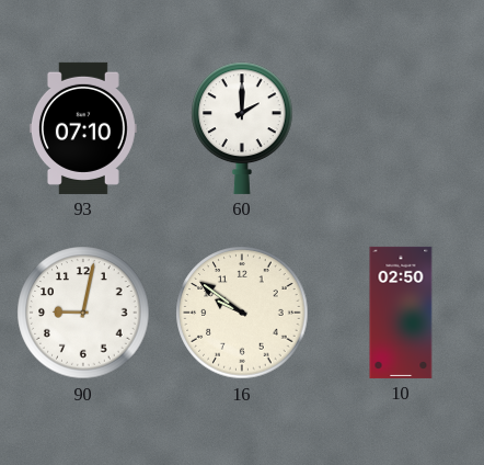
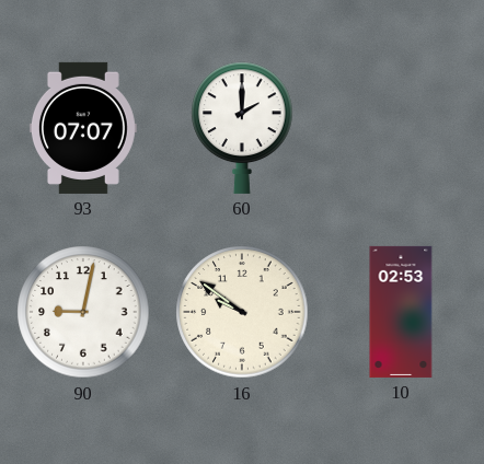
93: 07:10 -> 07:07
10: 02:50 -> 02:53
